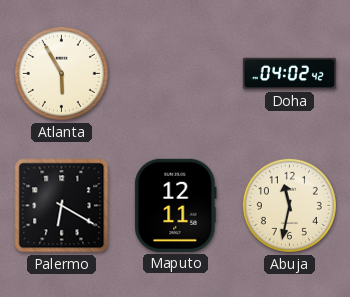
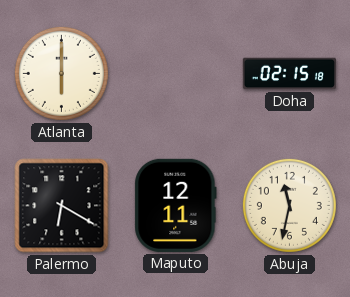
Atlanta: 5:55 -> 6:00
Doha: 04:02 -> 02:15
